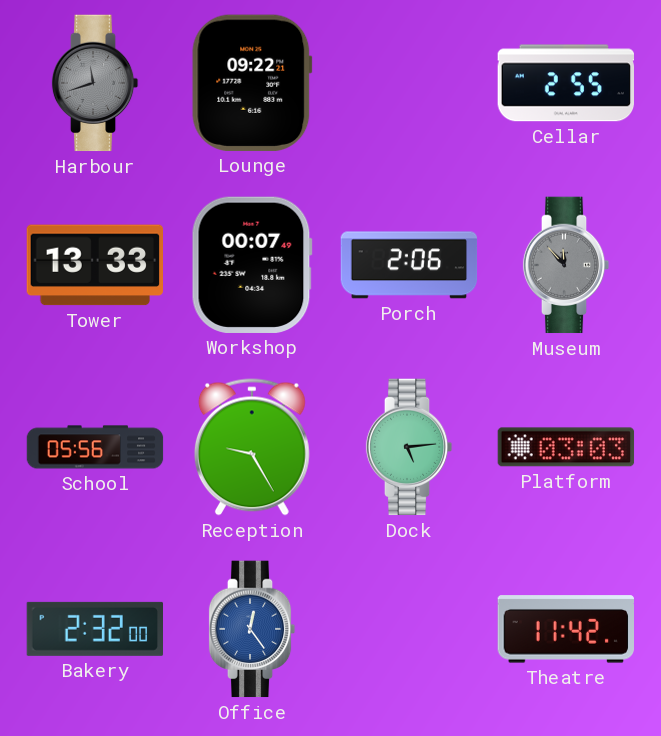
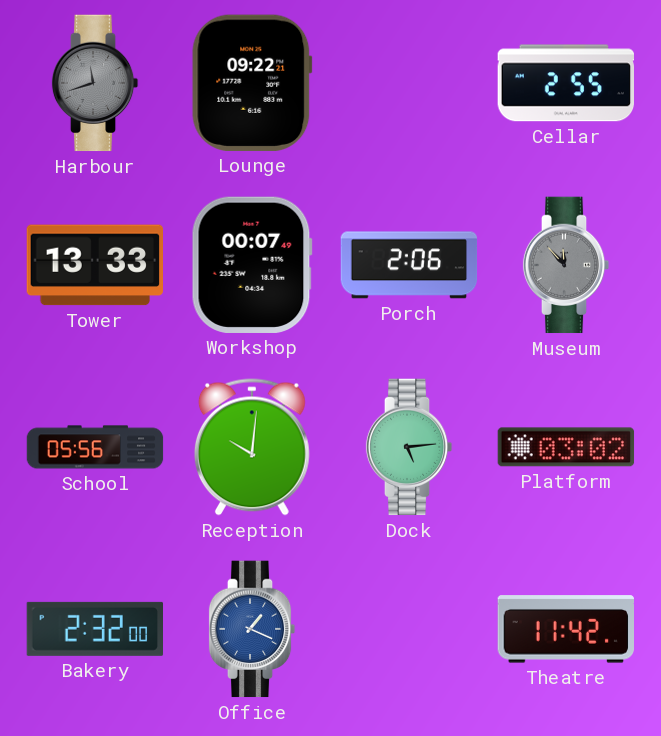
Reception: 9:25 -> 10:01
Platform: 03:03 -> 03:02
Office: 12:24 -> 1:19
